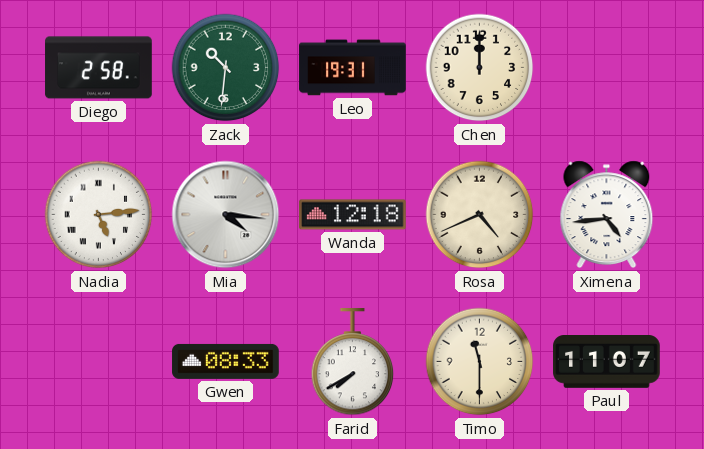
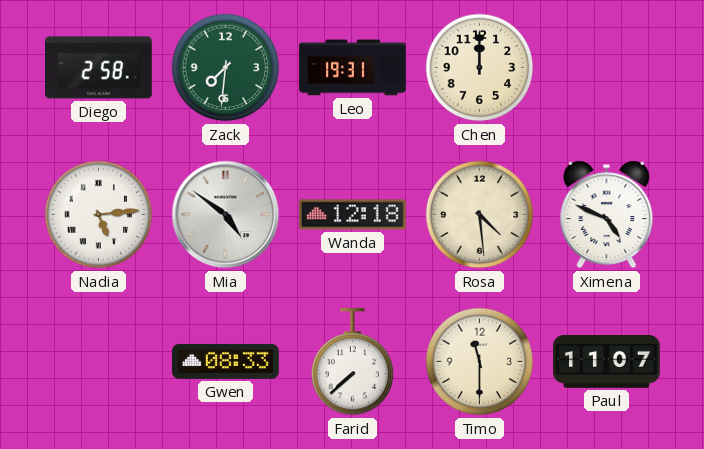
Zack: 10:31 -> 7:31
Mia: 4:16 -> 4:51
Rosa: 4:41 -> 4:29
Ximena: 4:44 -> 4:49
Farid: 7:40 -> 7:38
